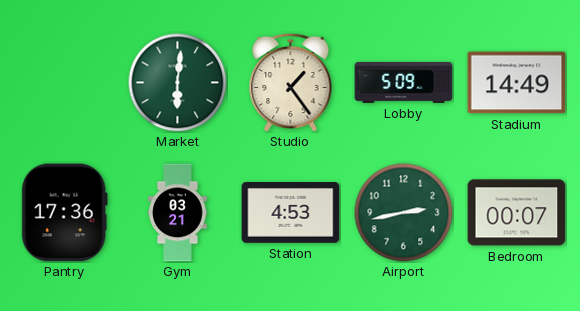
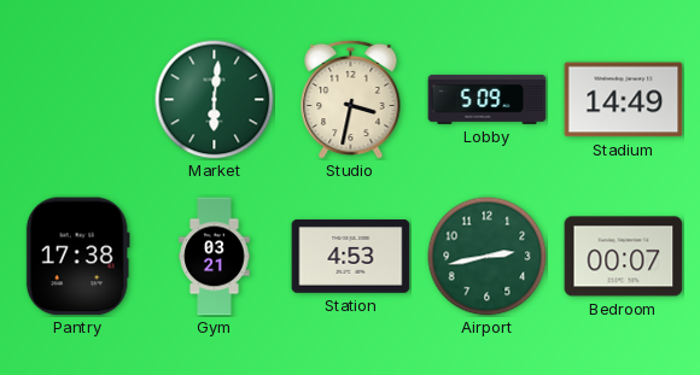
Studio: 1:24 -> 3:32
Pantry: 17:36 -> 17:38
